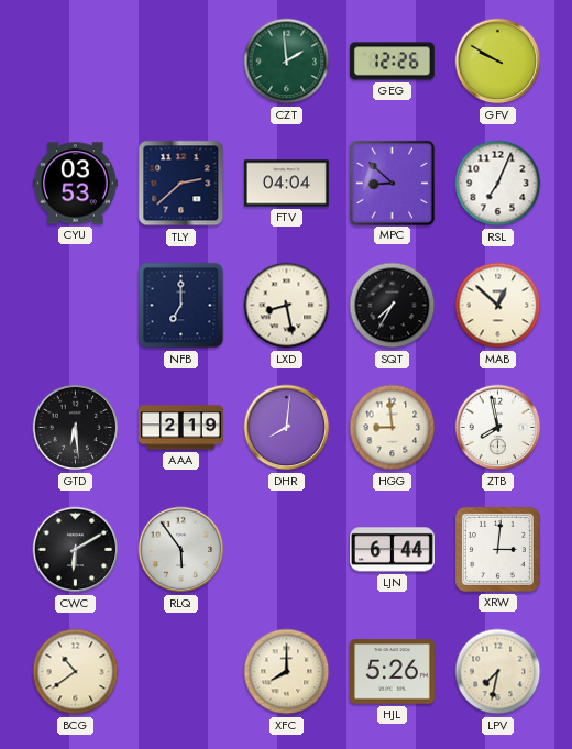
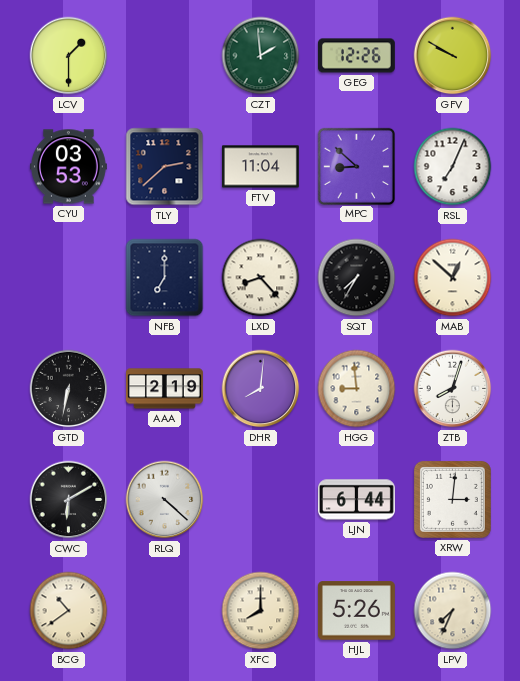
LCV: none -> 1:30
FTV: 04:04 -> 11:04
LXD: 8:28 -> 8:23
GTD: 6:29 -> 6:32
ZTB: 7:58 -> 8:03
RLQ: 5:54 -> 4:22
LPV: 7:32 -> 7:34
